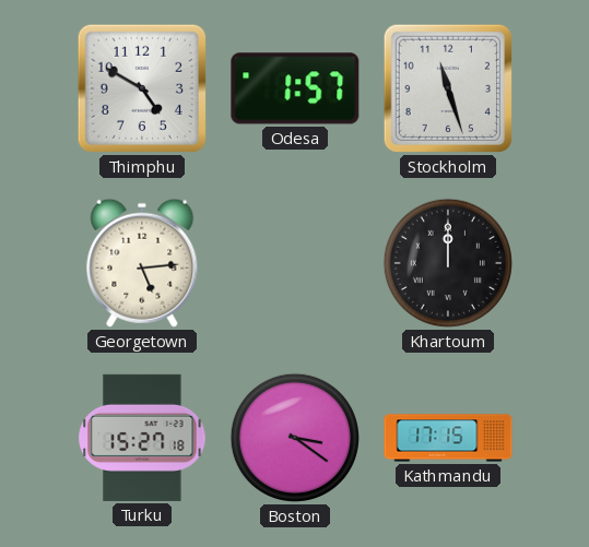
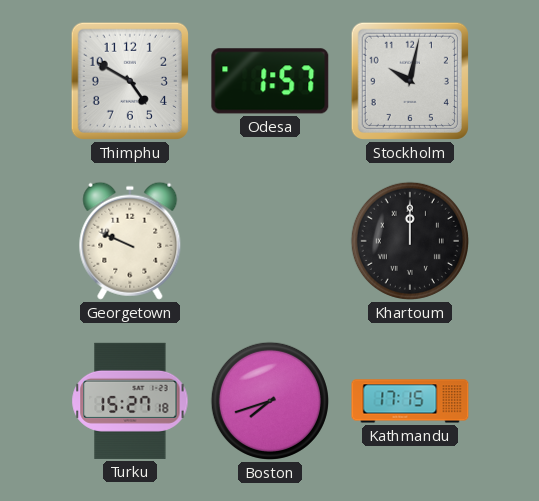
Stockholm: 11:27 -> 10:02
Georgetown: 5:14 -> 9:49
Boston: 3:21 -> 7:42
